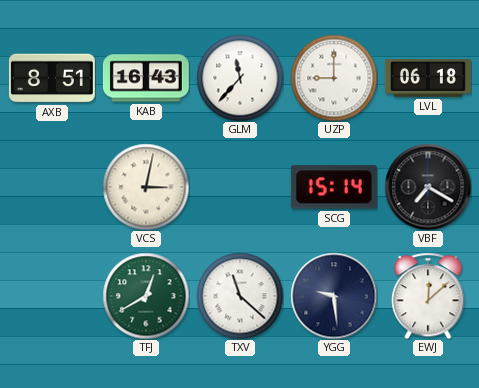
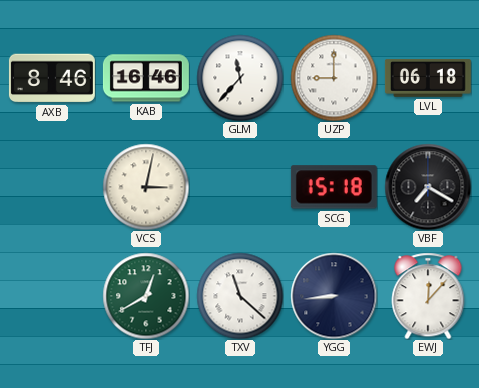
AXB: 8:51 -> 8:46
KAB: 16:43 -> 16:46
SCG: 15:14 -> 15:18
YGG: 9:29 -> 8:44
EWJ: 12:08 -> 12:07
